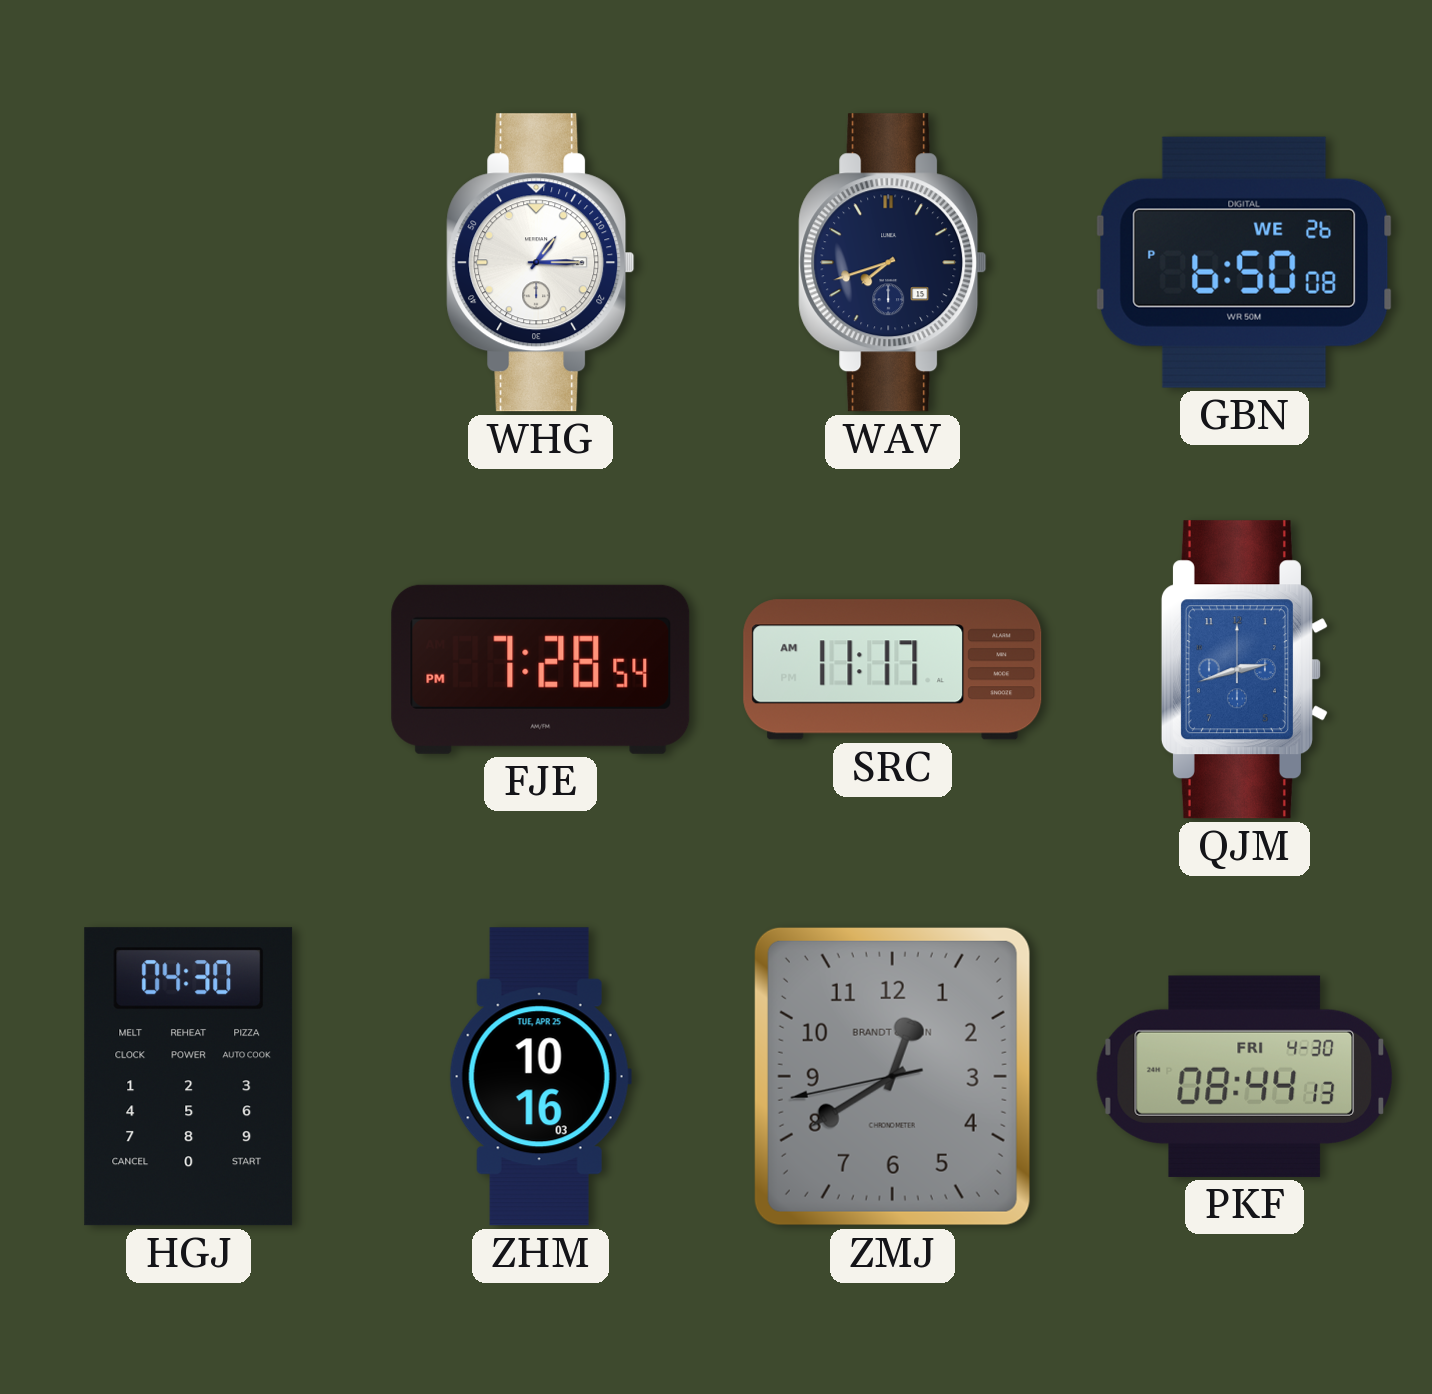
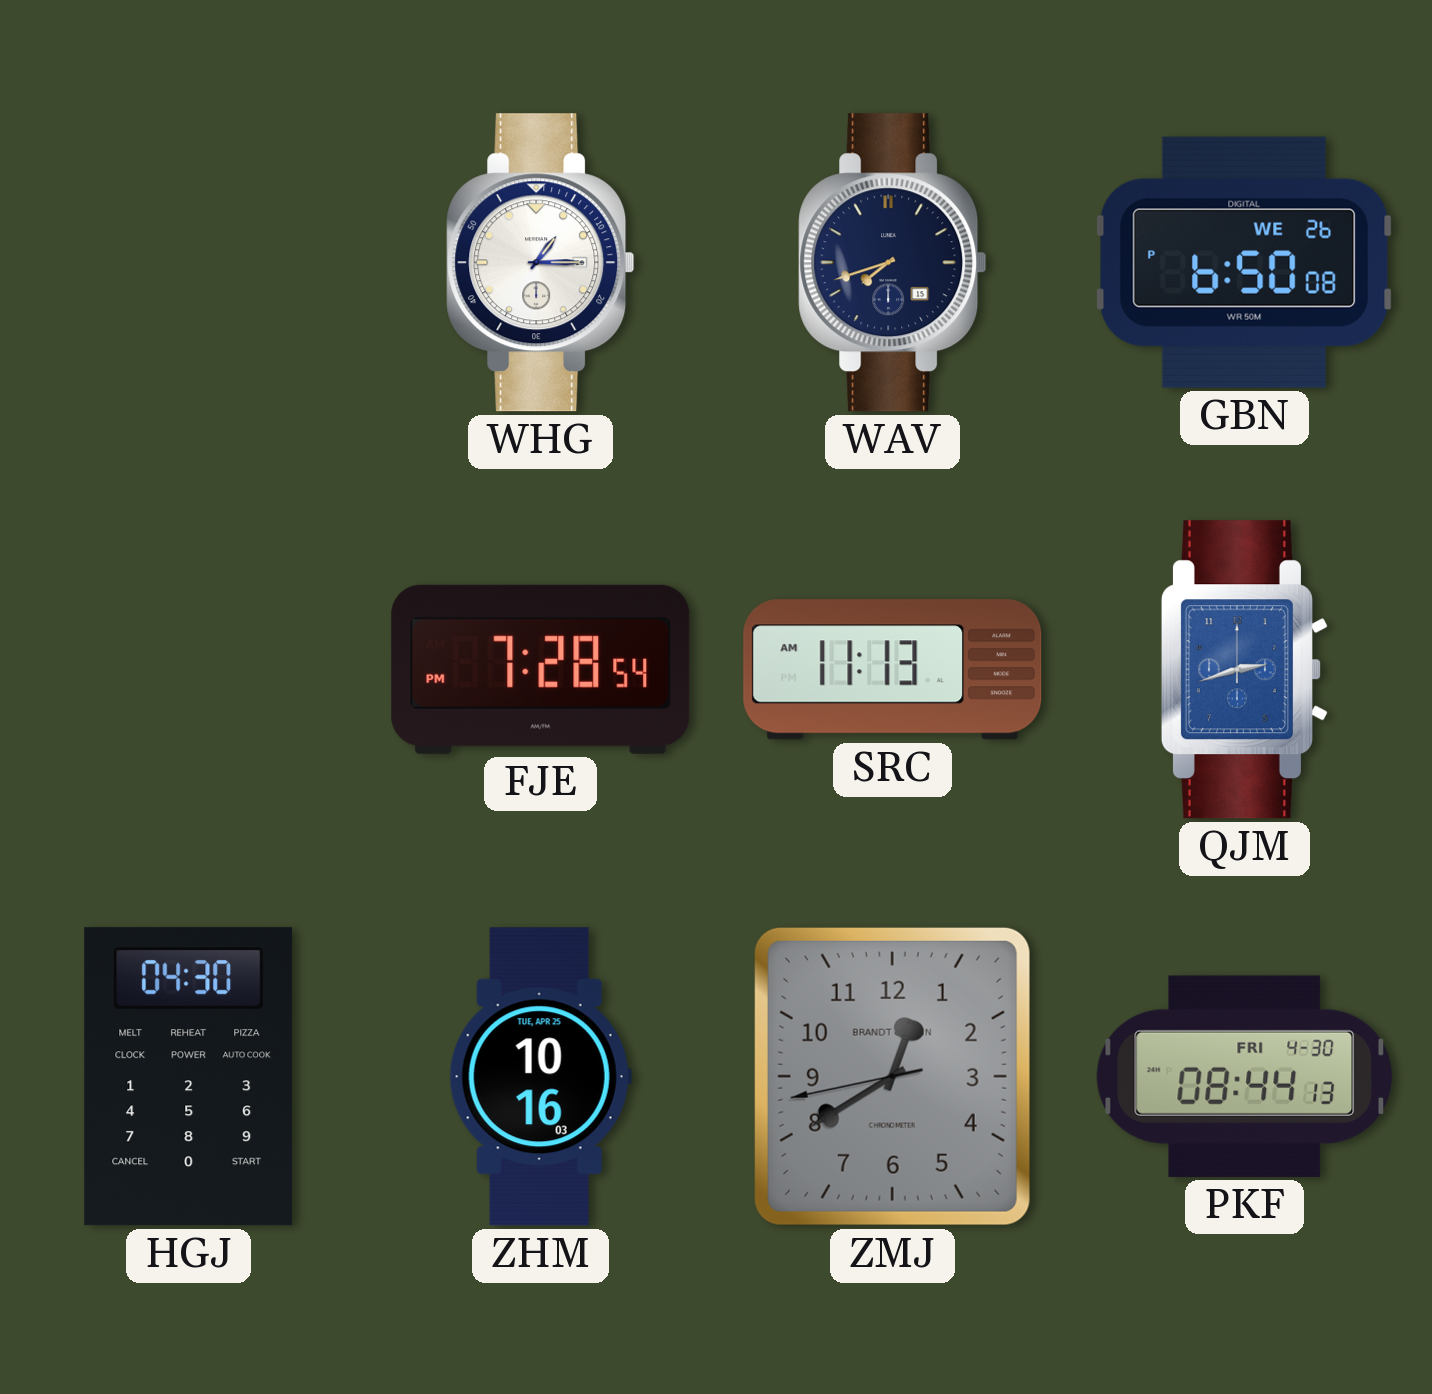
SRC: 11:17 -> 11:13
